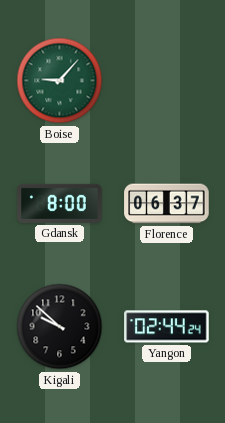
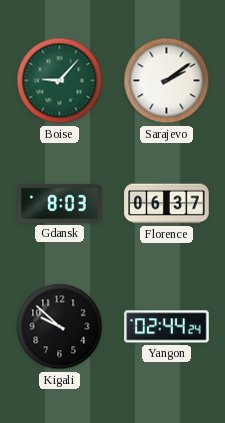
Sarajevo: none -> 2:09
Gdansk: 8:00 -> 8:03
